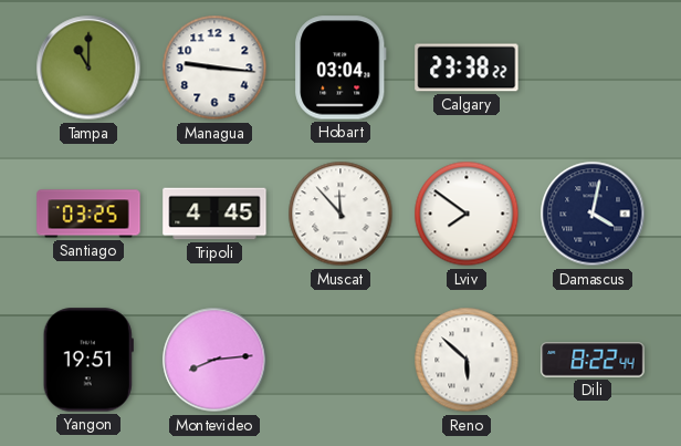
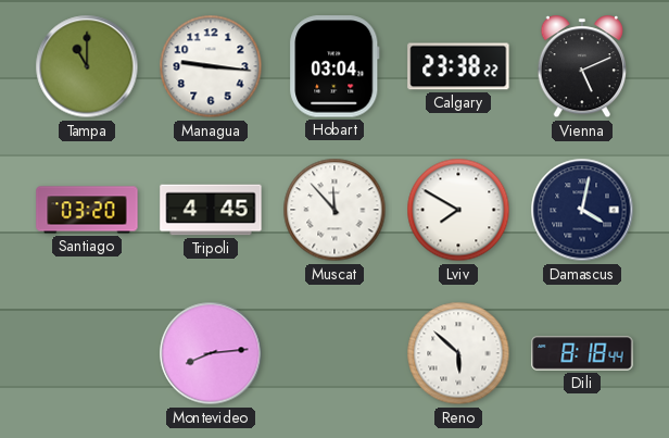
Vienna: none -> 5:11
Santiago: 03:25 -> 03:20
Lviv: 7:51 -> 7:50
Yangon: 19:51 -> none
Dili: 8:22 -> 8:18
